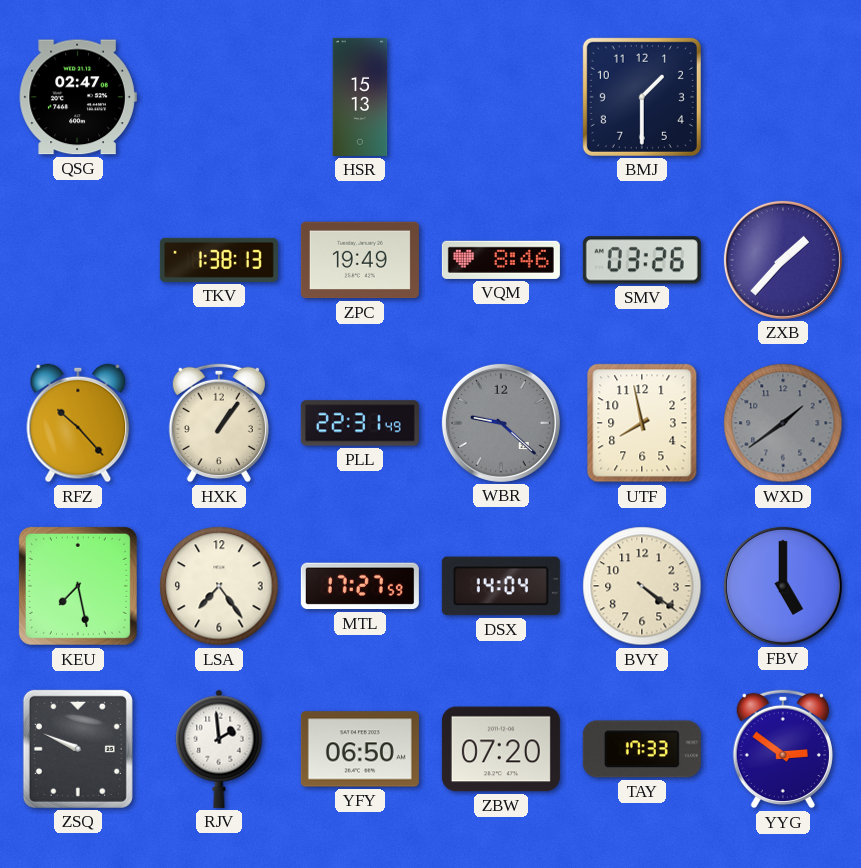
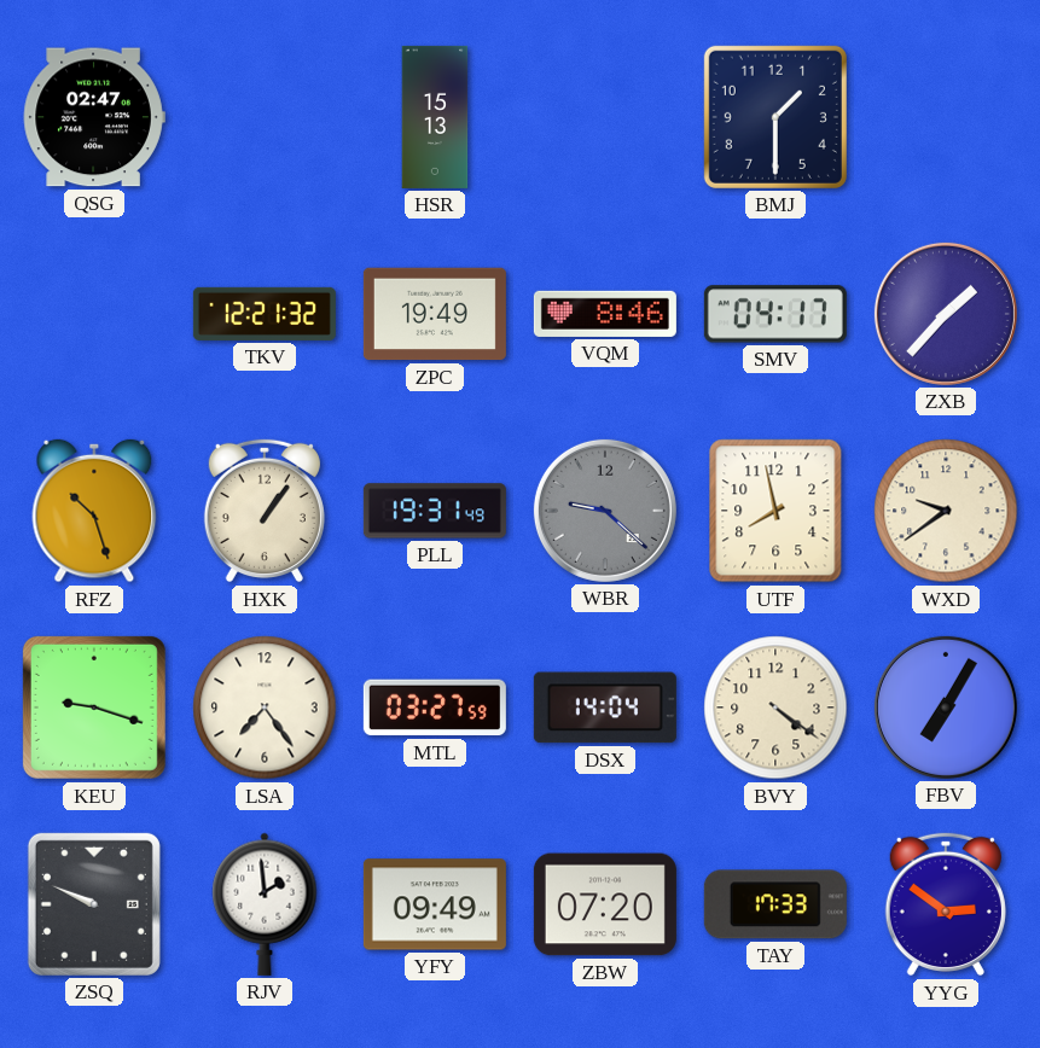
TKV: 1:38 -> 12:21
SMV: 03:26 -> 04:17
RFZ: 10:23 -> 10:27
PLL: 22:31 -> 19:31
WXD: 1:39 -> 9:39
WXD dial: grey -> cream
KEU: 7:28 -> 9:18
MTL: 17:27 -> 03:27
FBV: 5:00 -> 7:05
YFY: 06:50 -> 09:49
